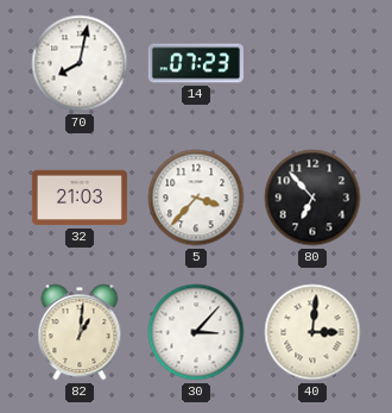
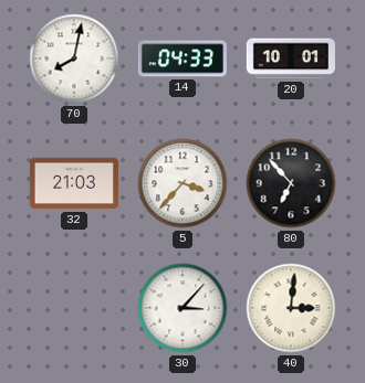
14: 07:23 -> 04:33
20: none -> 10:01
82: 1:01 -> none
